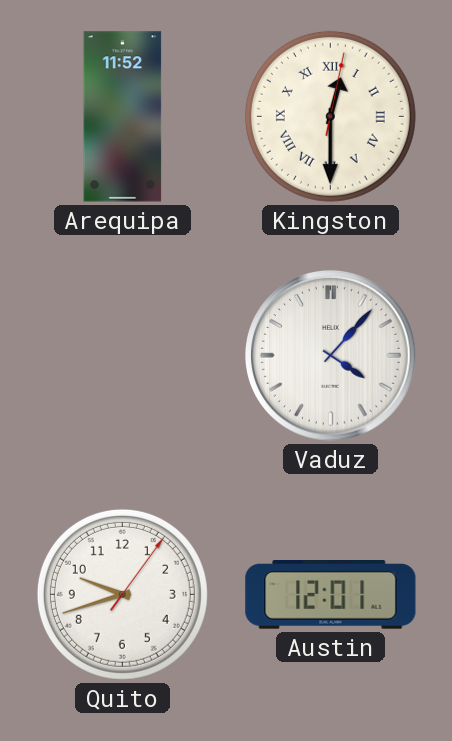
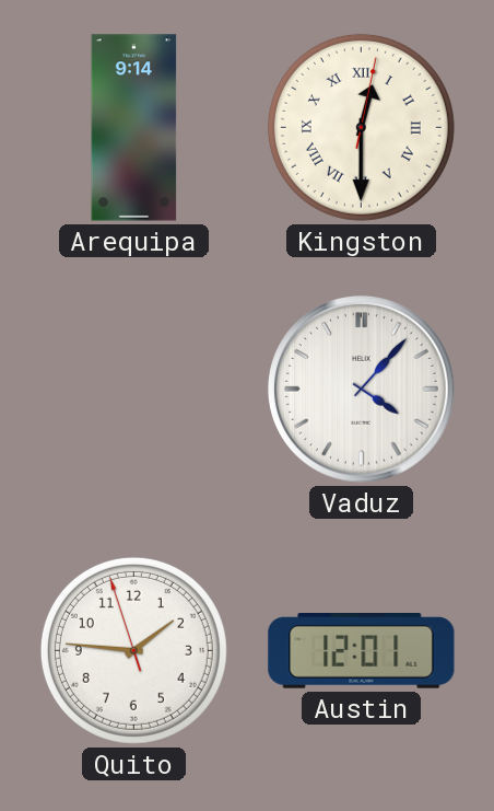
Arequipa: 11:52 -> 9:14
Quito: 9:42 -> 1:45
